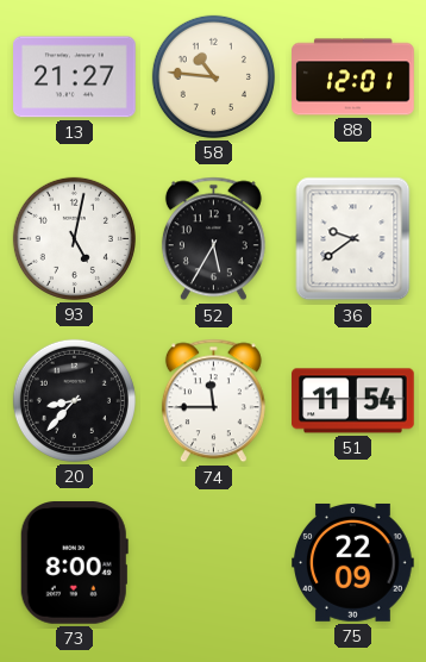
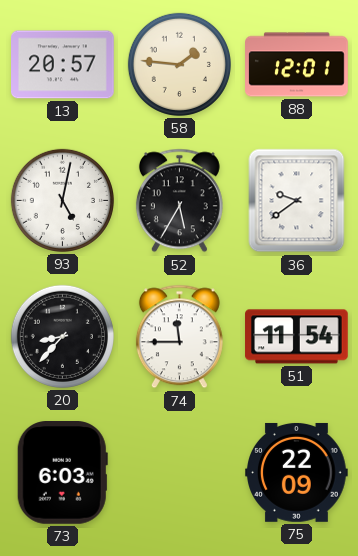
13: 21:27 -> 20:57
58: 10:46 -> 1:46
73: 8:00 -> 6:03
